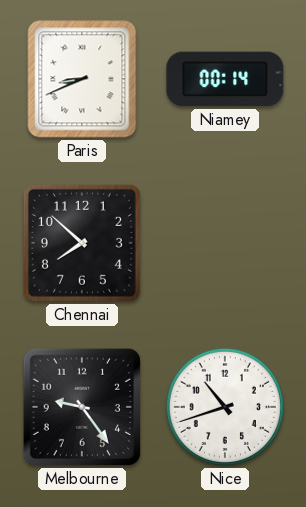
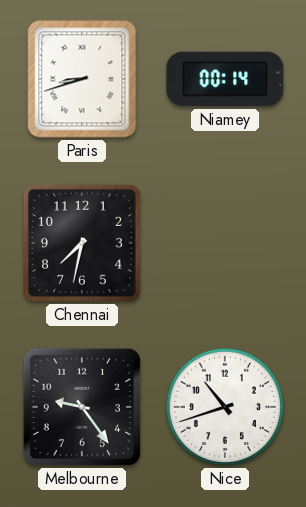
Paris: 8:41 -> 8:42
Chennai: 7:52 -> 7:32
